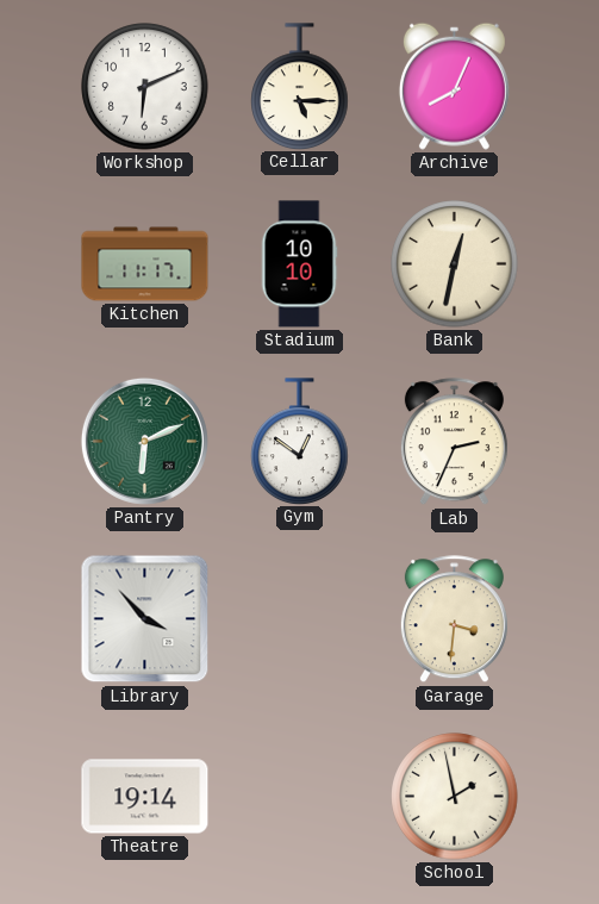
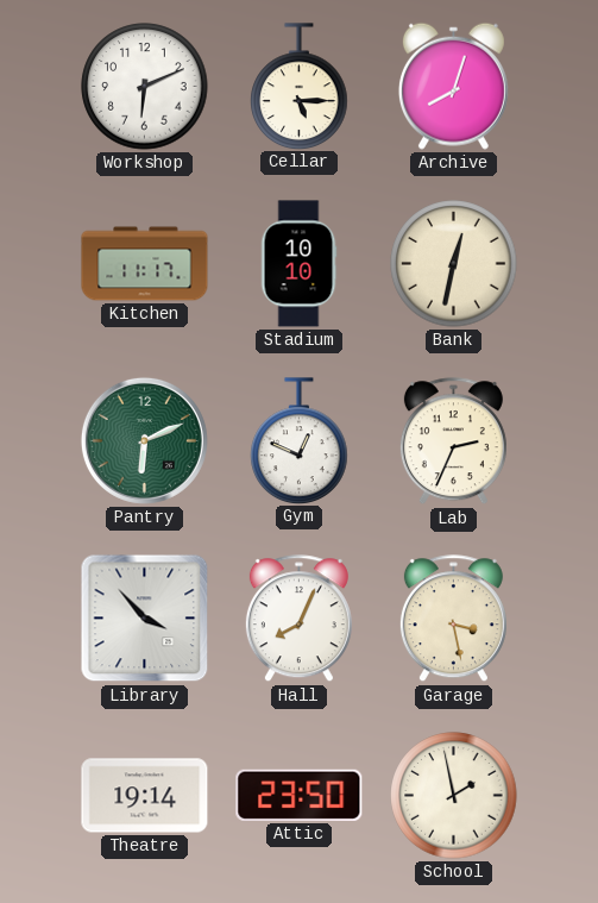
Archive: 8:04 -> 8:03
Gym: 12:51 -> 12:49
Hall: none -> 8:04
Garage: 3:31 -> 3:28
Attic: none -> 23:50
